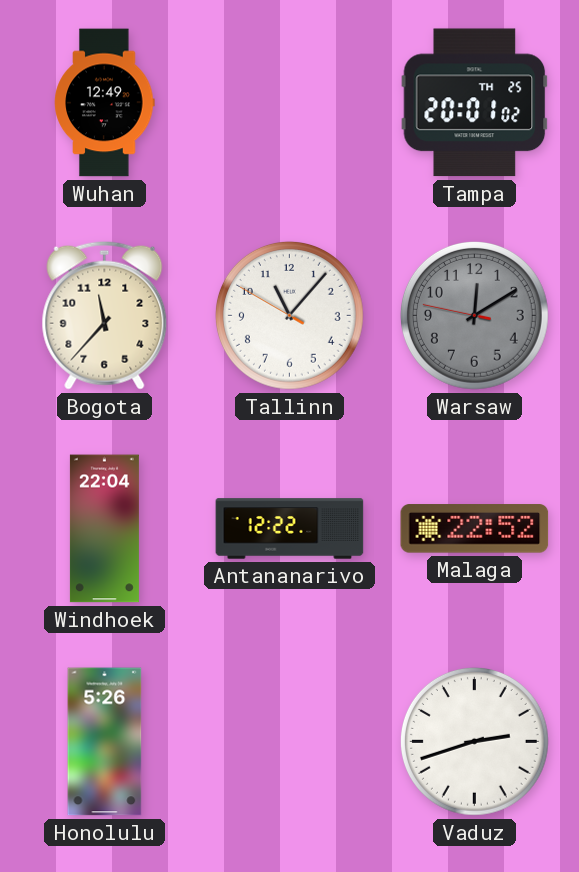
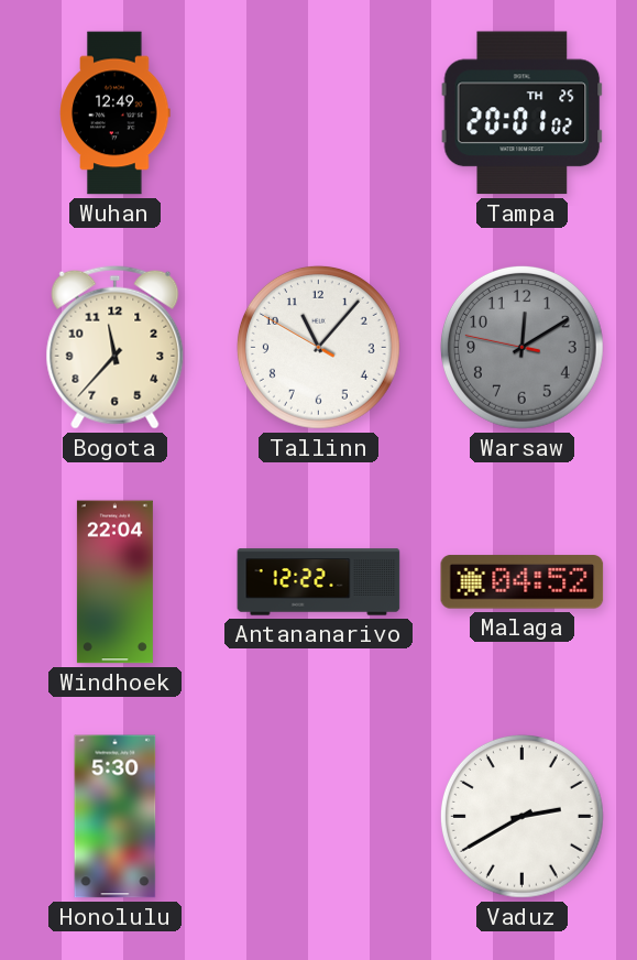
Malaga: 22:52 -> 04:52
Honolulu: 5:26 -> 5:30
Vaduz: 2:42 -> 2:40
